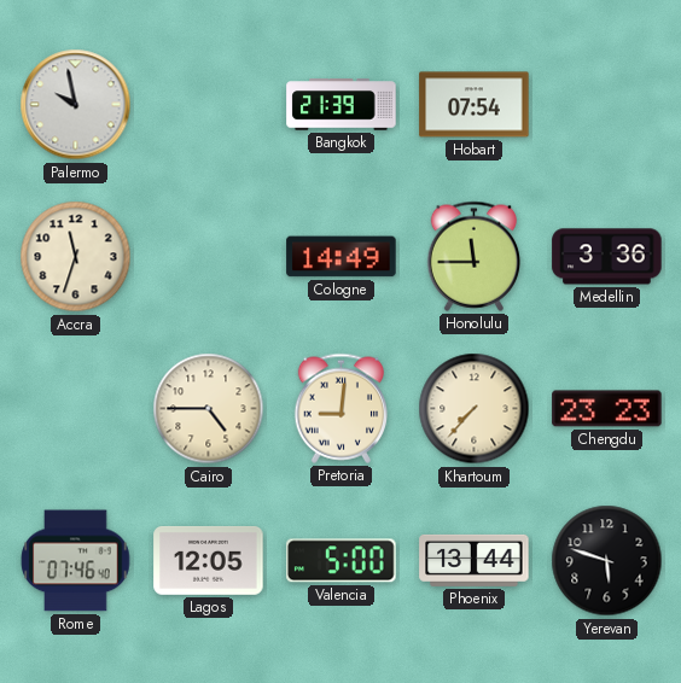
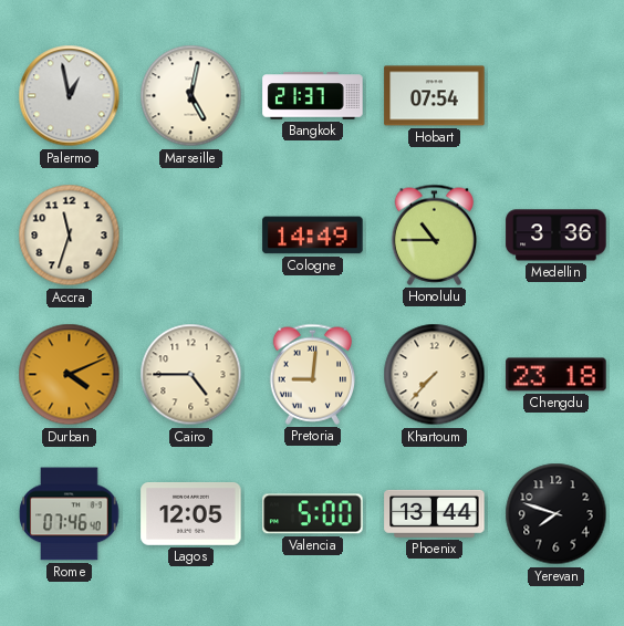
Palermo: 9:58 -> 12:58
Marseille: none -> 5:02
Bangkok: 21:39 -> 21:37
Honolulu: 11:45 -> 10:45
Durban: none -> 4:11
Chengdu: 23:23 -> 23:18
Yerevan: 5:48 -> 7:48
